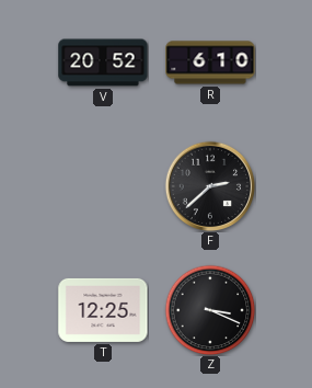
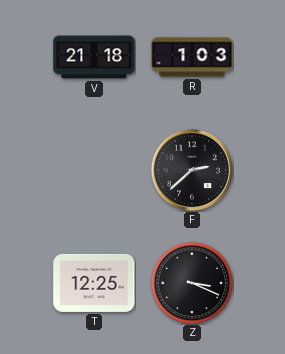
V: 20:52 -> 21:18
R: 6:10 -> 1:03
